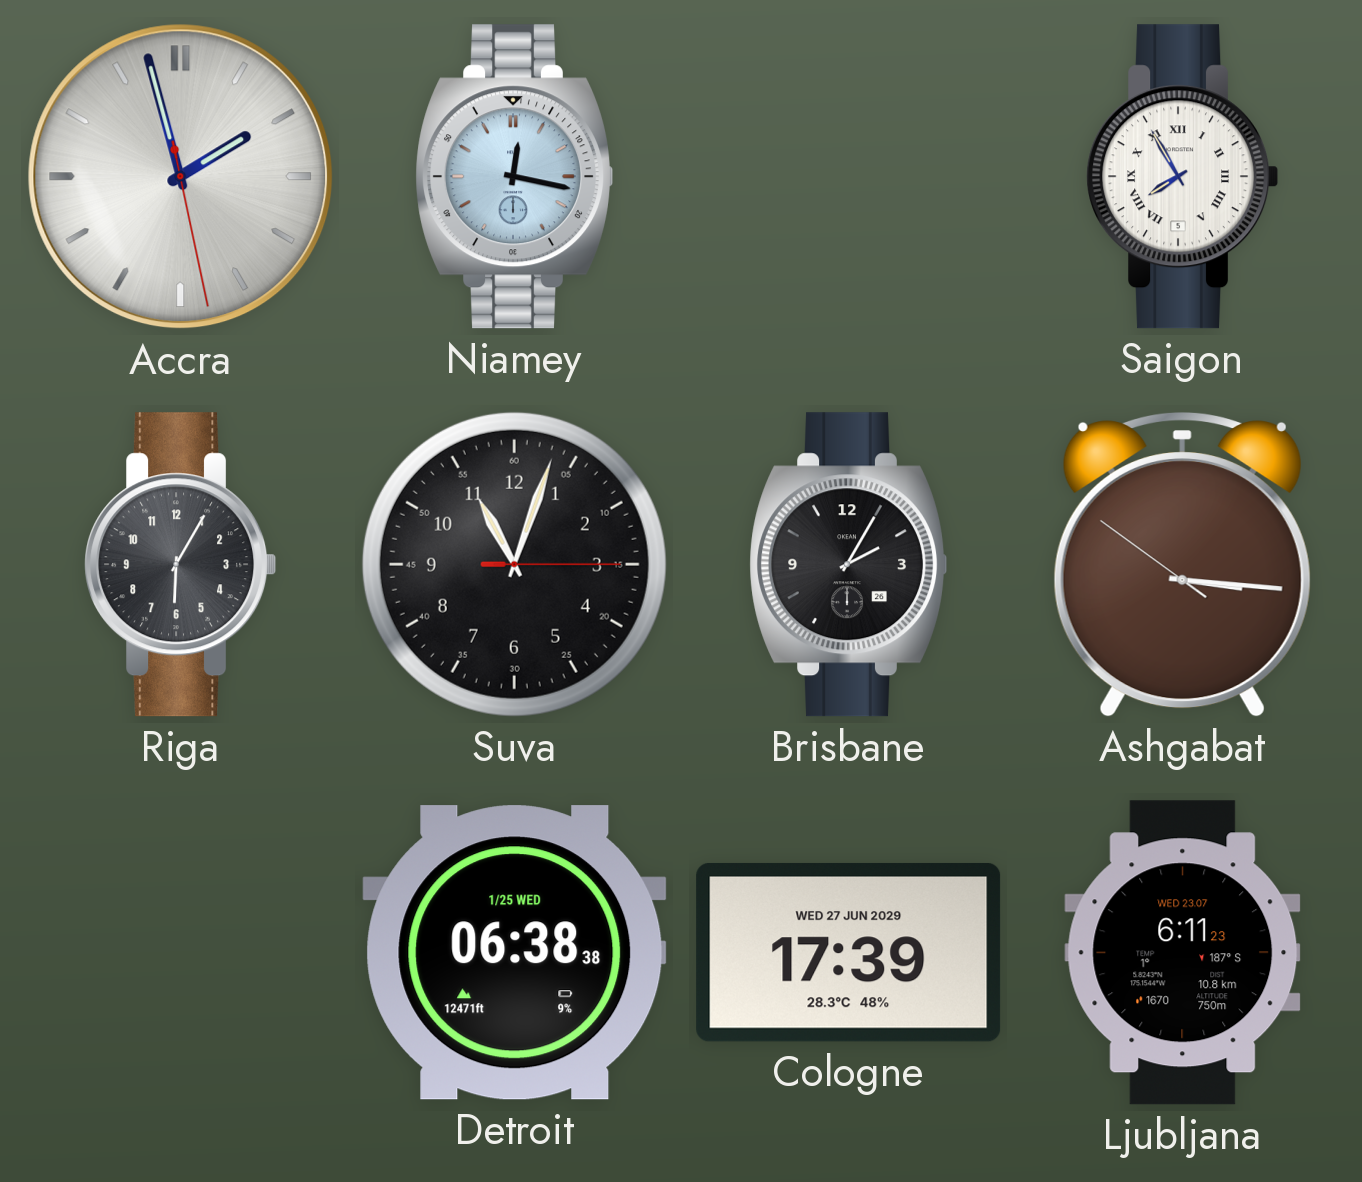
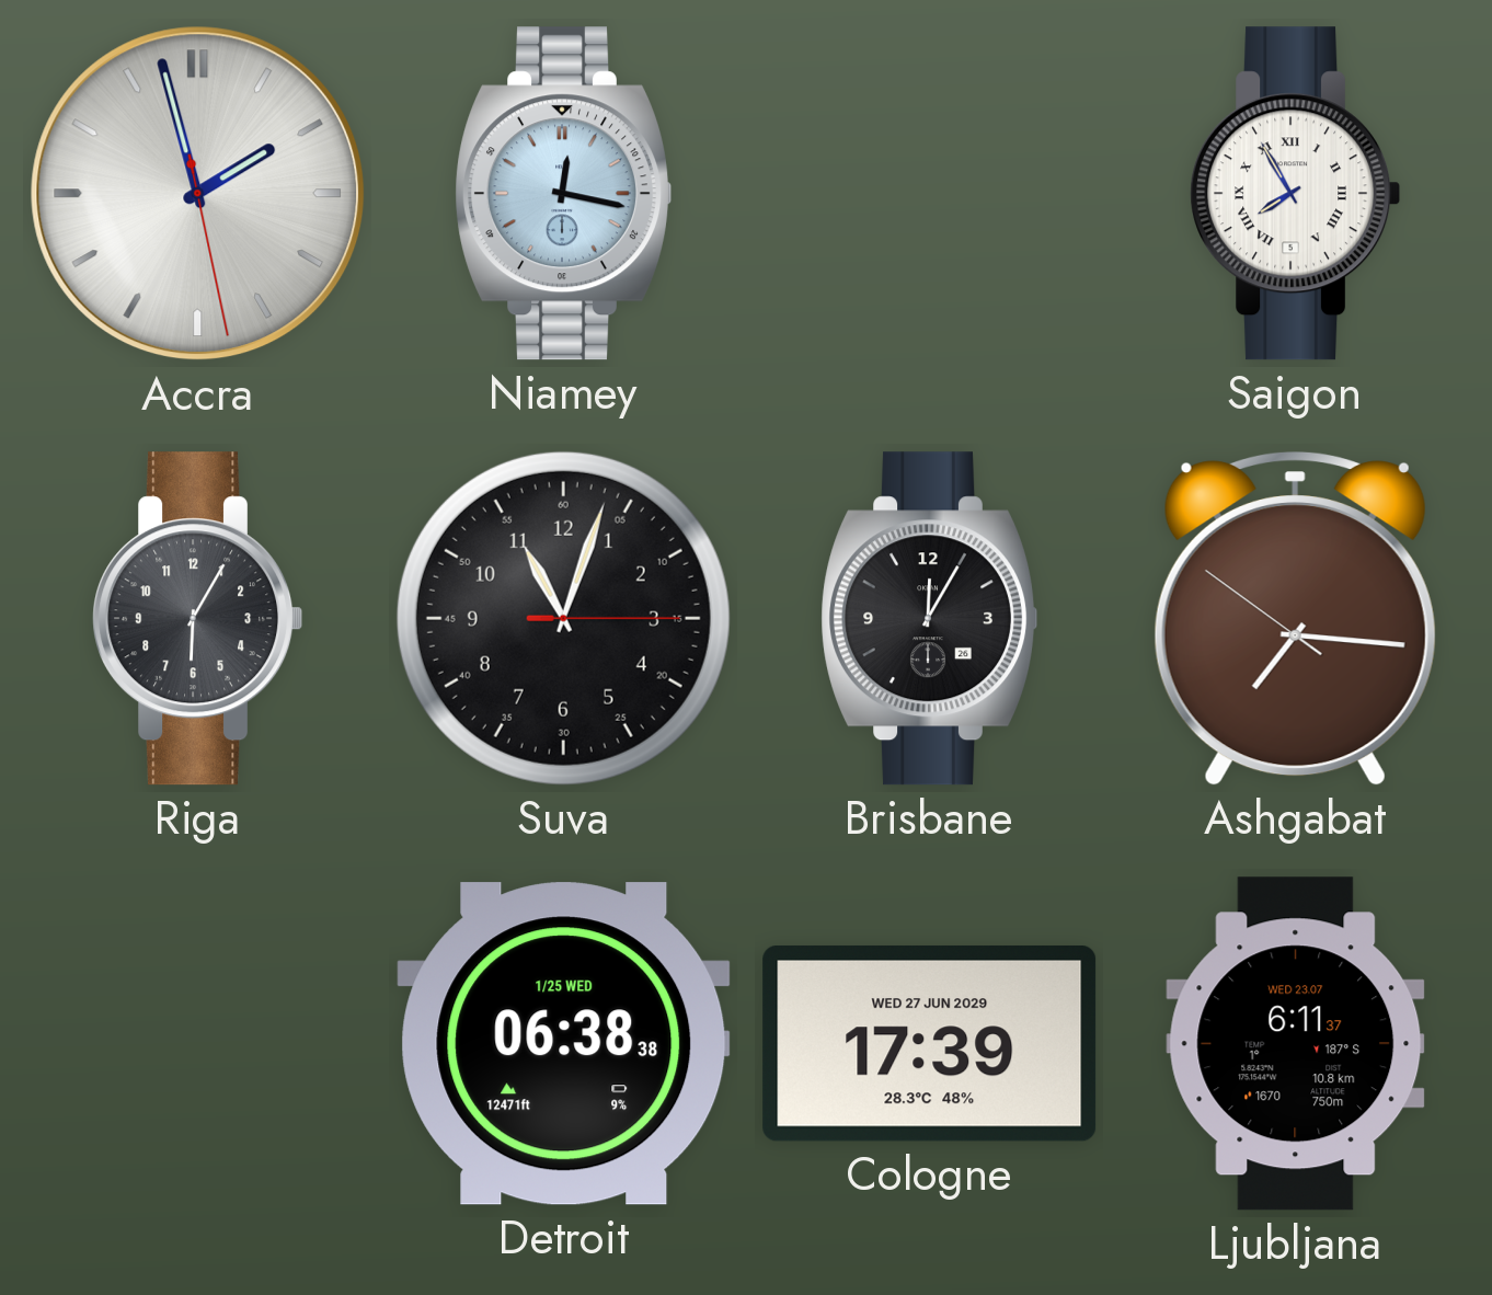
Brisbane: 2:05 -> 12:05
Ashgabat: 3:15 -> 7:15
Ljubljana: 6:11:23 -> 6:11:37
